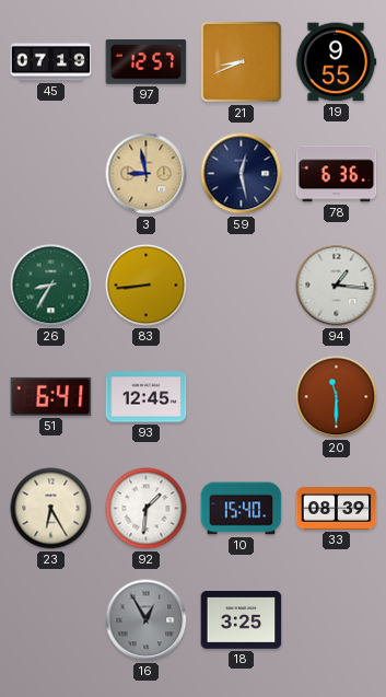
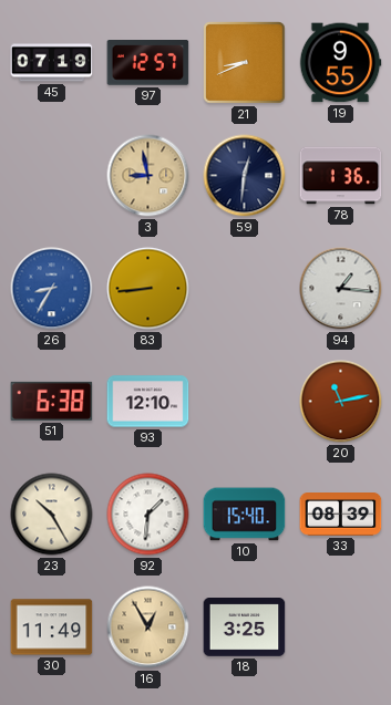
59: 12:28 -> 12:31
78: 6:36 -> 1:36
26 dial: green -> blue
51: 6:41 -> 6:38
93: 12:45 -> 12:10
20: 11:30 -> 11:13
23: 6:25 -> 10:25
30: none -> 11:49
16 dial: grey -> champagne
